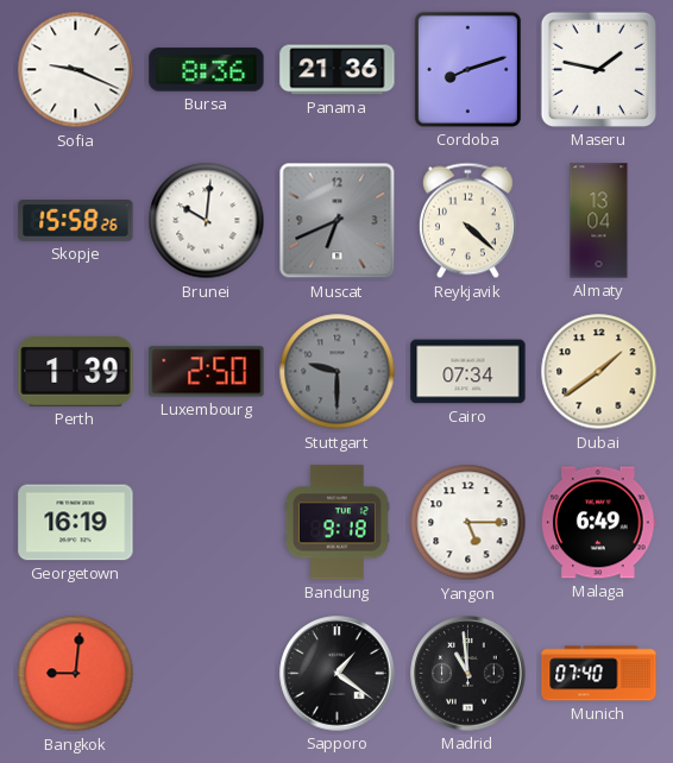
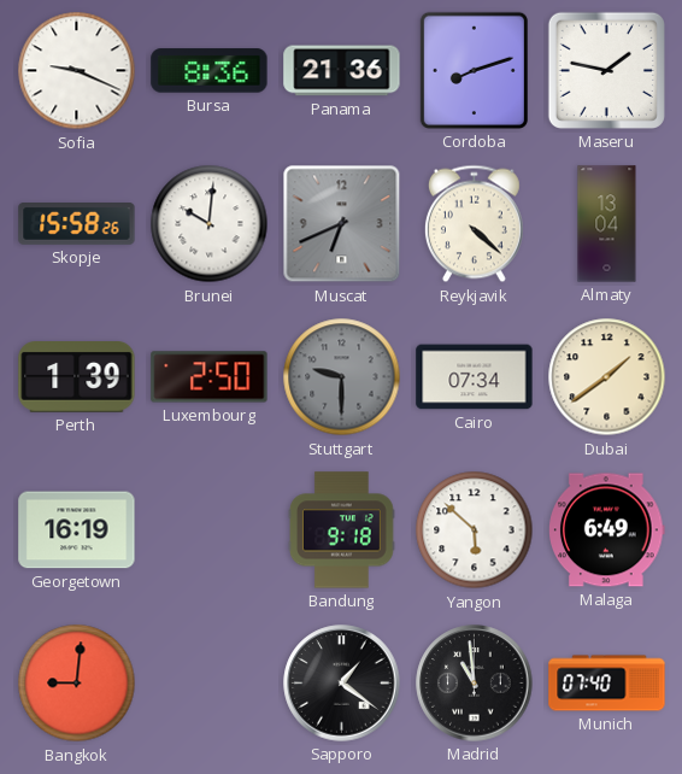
Yangon: 5:15 -> 5:52
